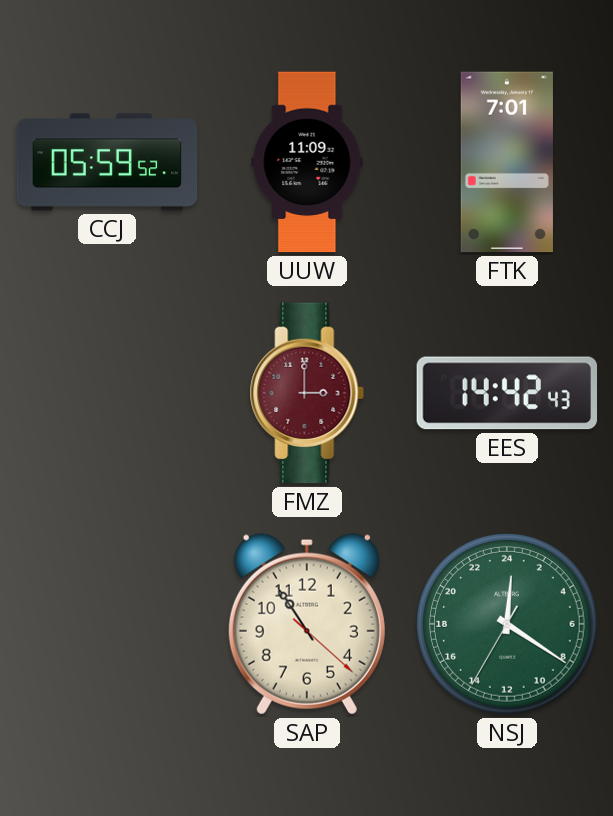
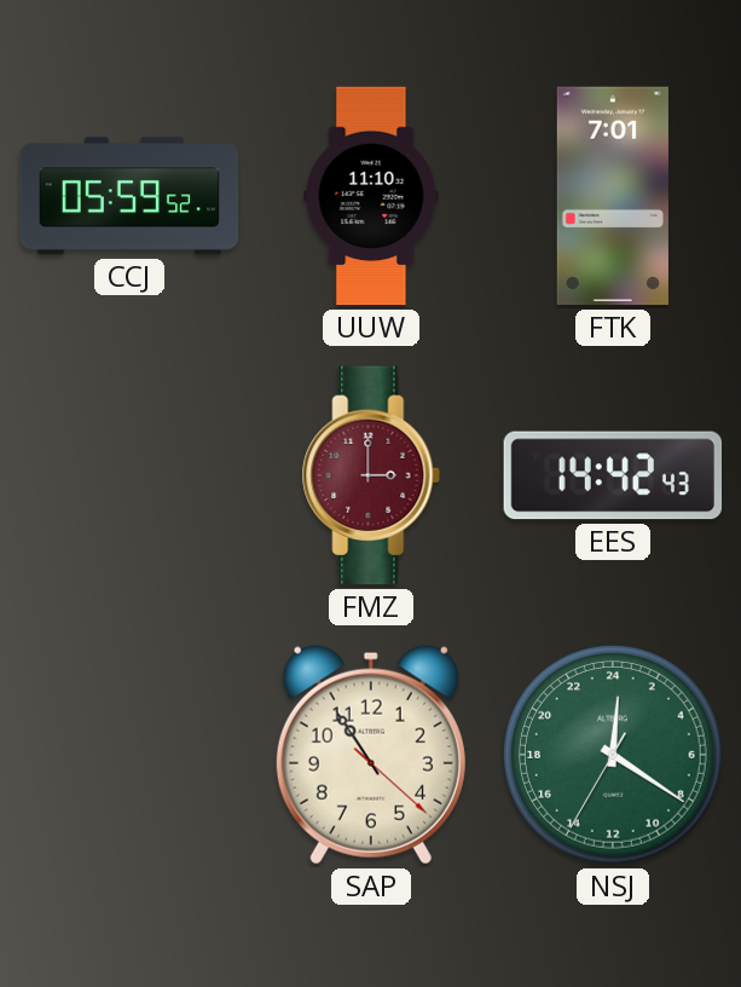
UUW: 11:09 -> 11:10
